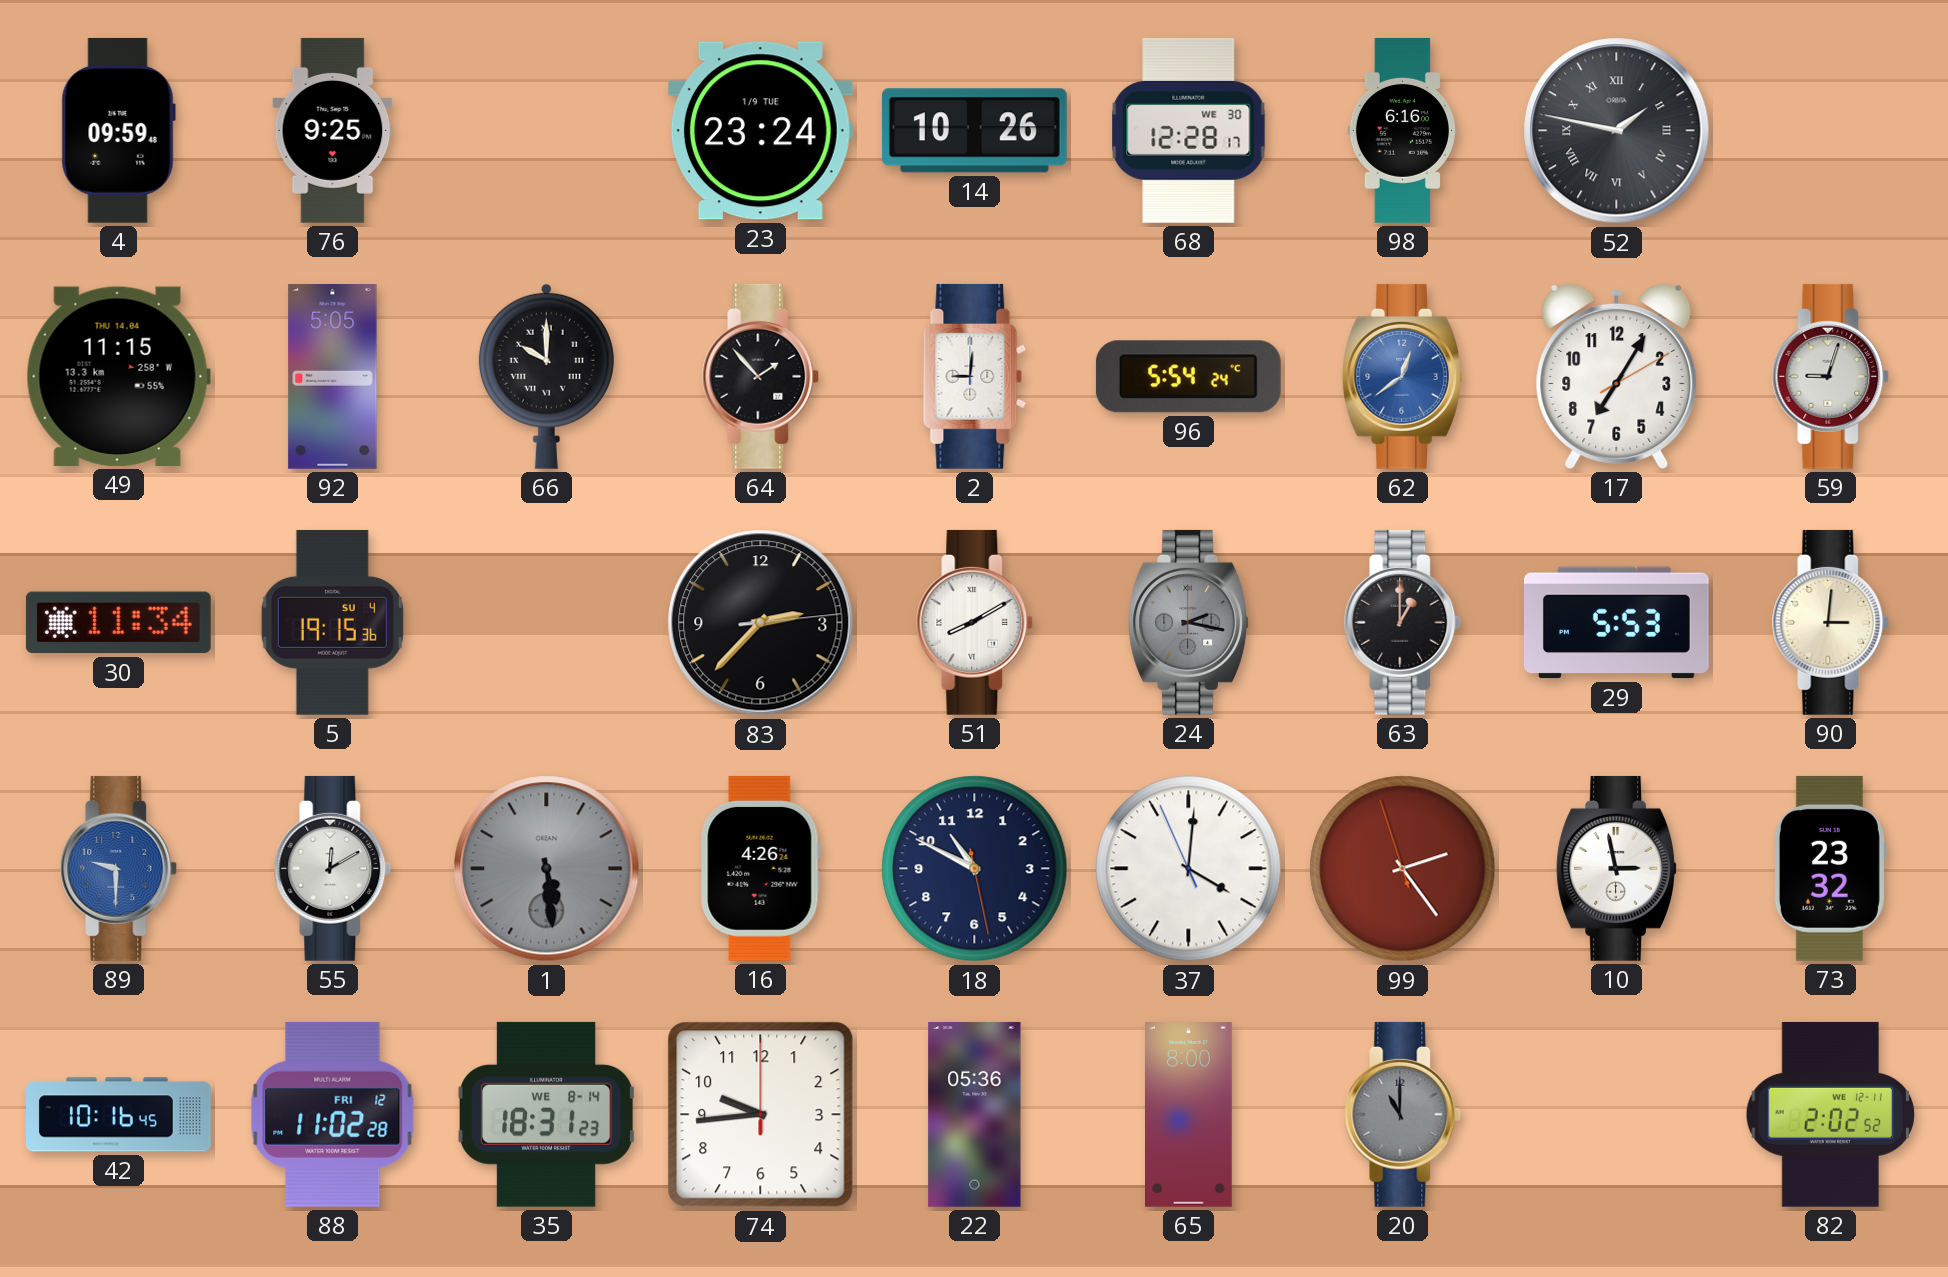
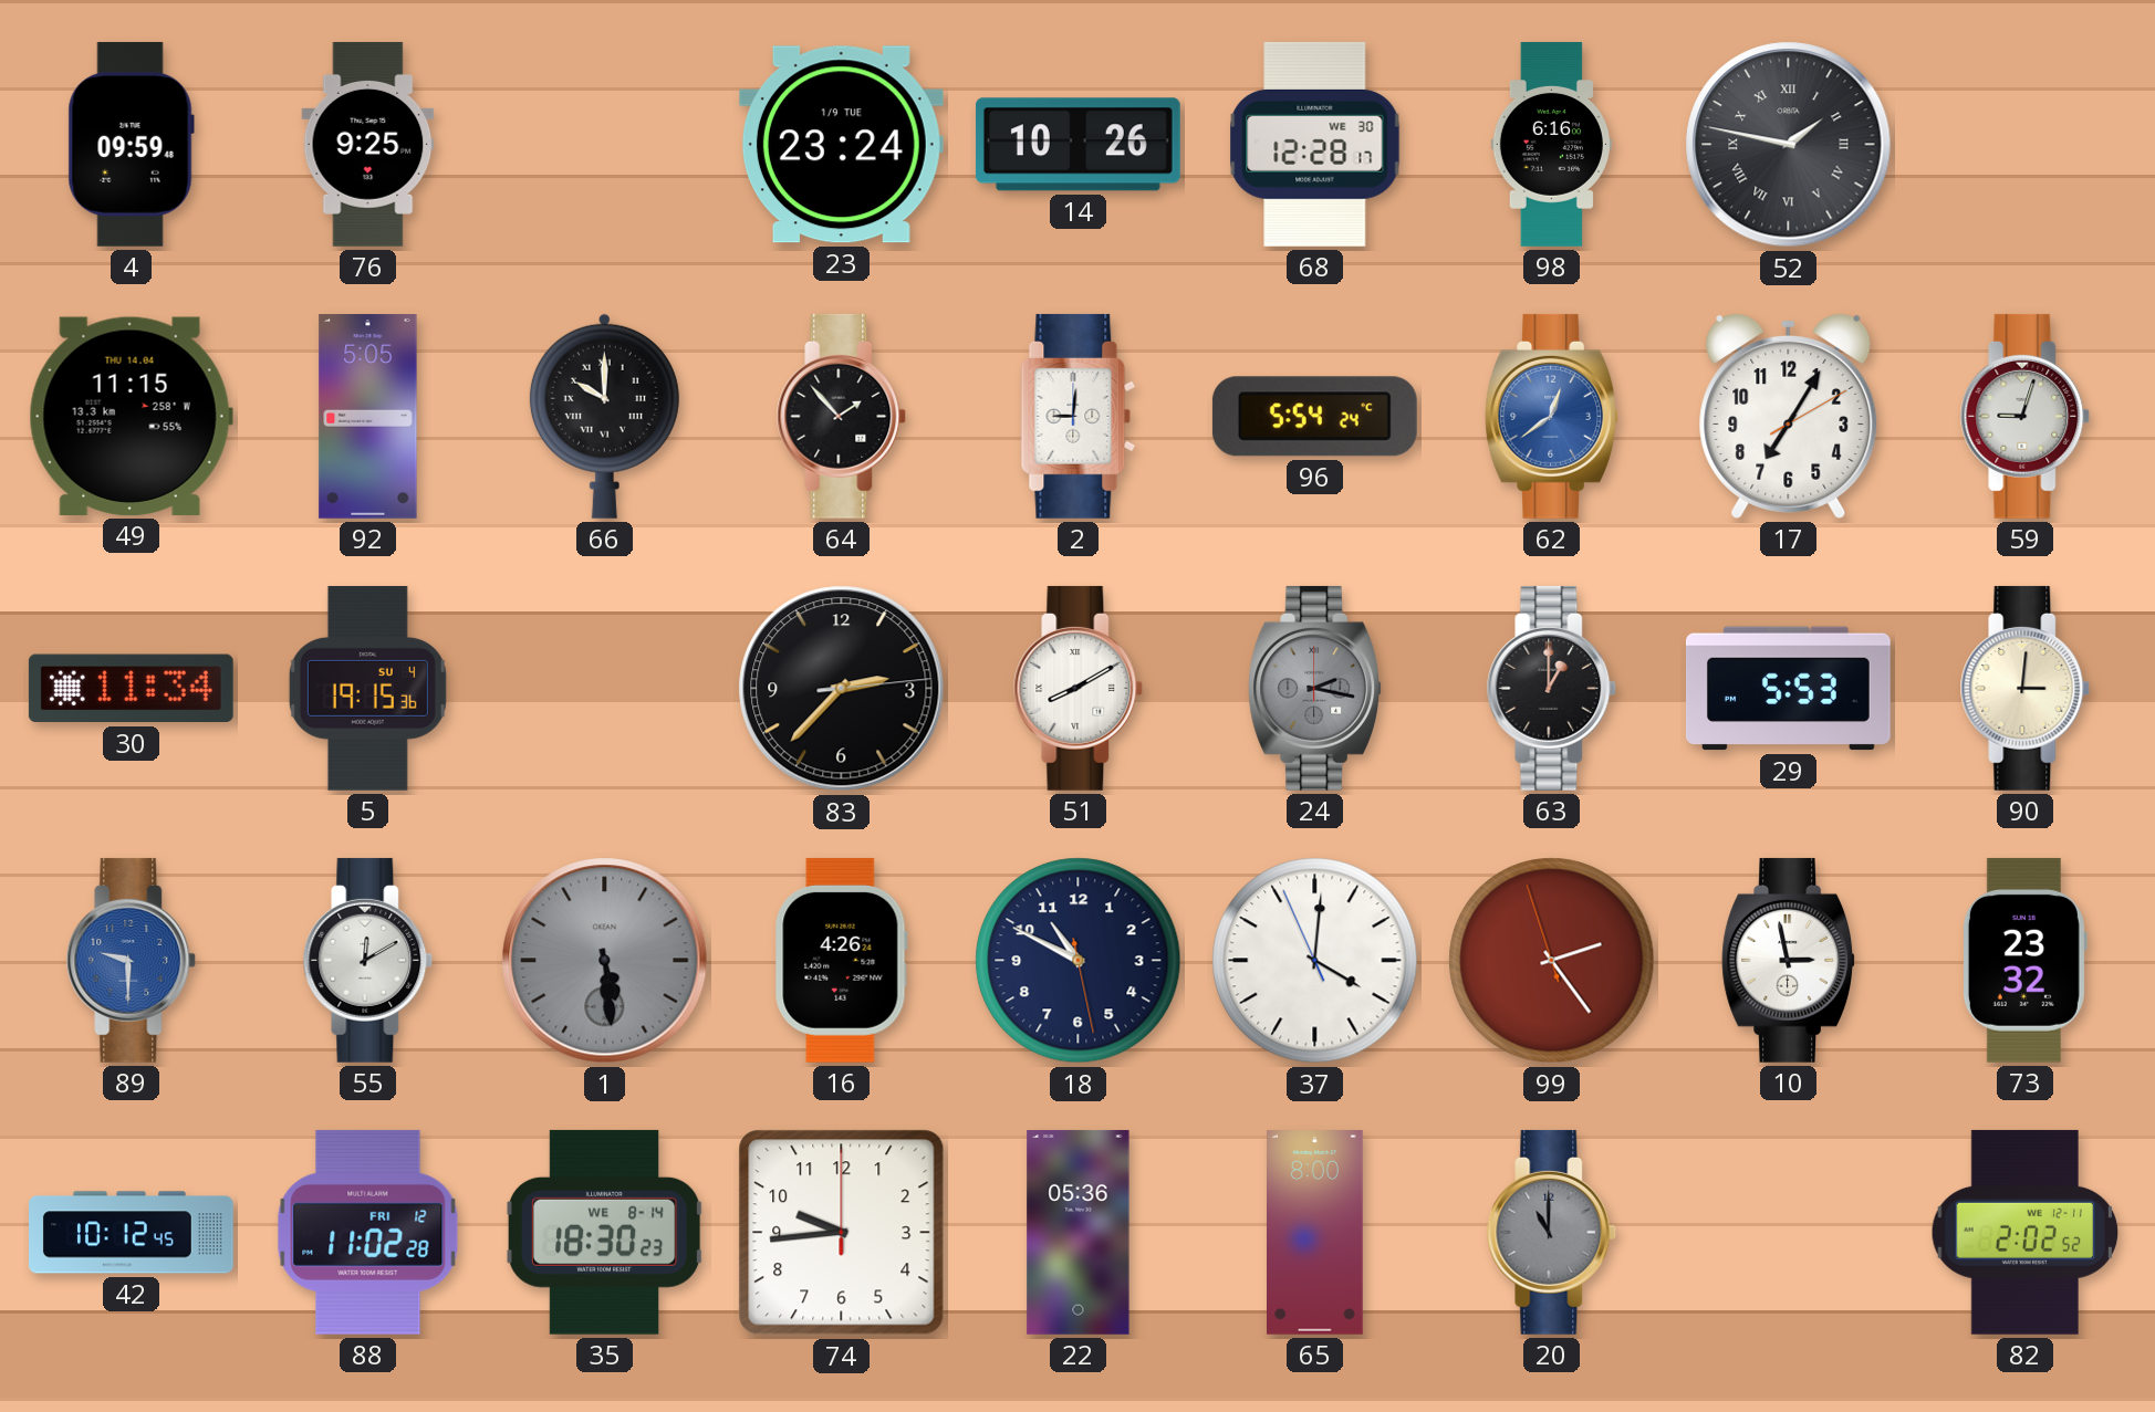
42: 10:16 -> 10:12
35: 18:31 -> 18:30
